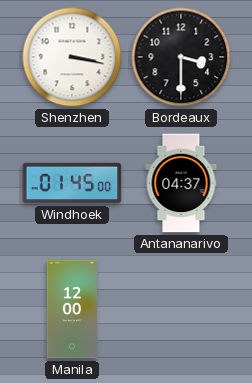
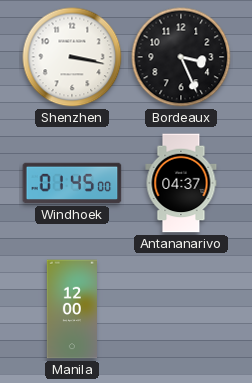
Bordeaux: 3:30 -> 3:26
